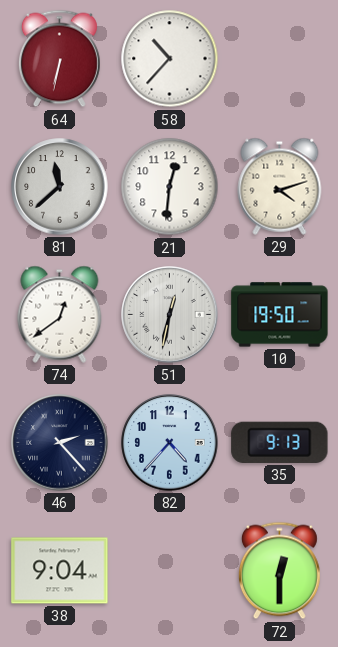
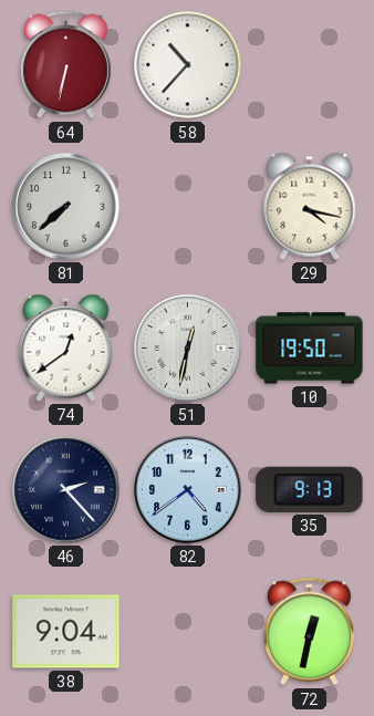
81: 11:38 -> 7:38
21: 12:31 -> none
29: 4:12 -> 4:17
82: 4:37 -> 4:39
72: 12:30 -> 12:32
